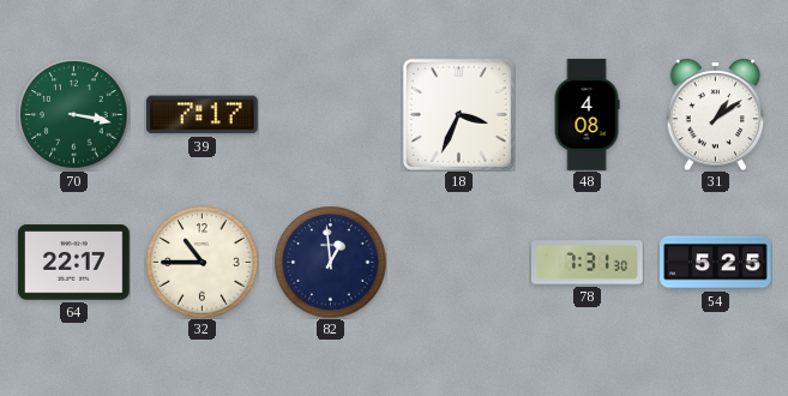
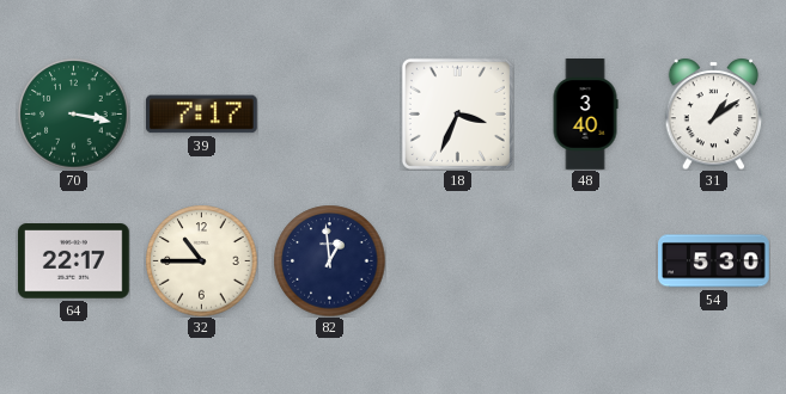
48: 4:08 -> 3:40
78: 7:31 -> none
54: 5:25 -> 5:30
